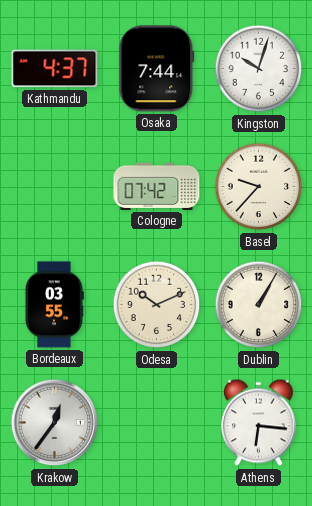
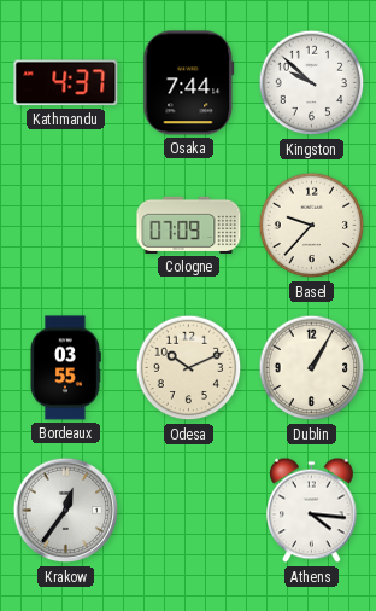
Kingston: 10:03 -> 9:52
Cologne: 07:42 -> 07:09
Athens: 6:16 -> 4:16
